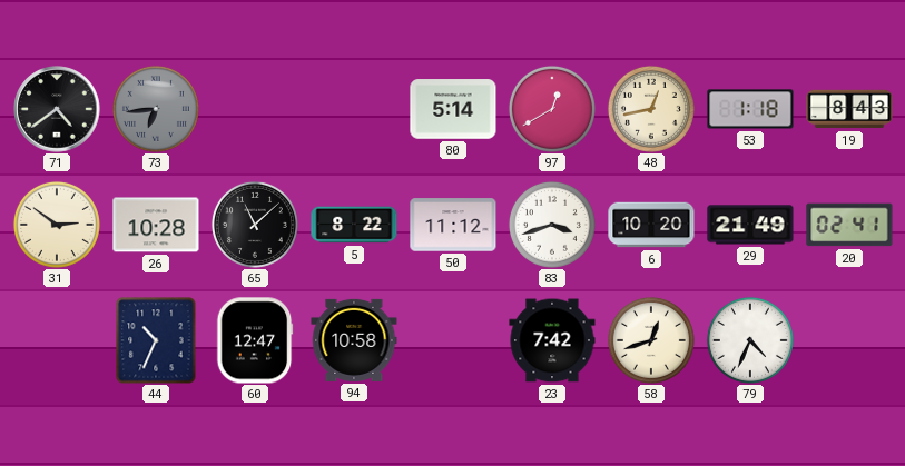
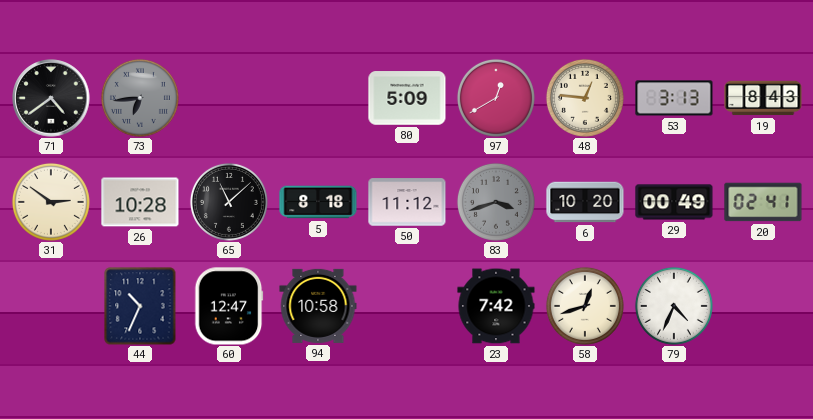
80: 5:14 -> 5:09
48: 12:43 -> 12:46
53: 1:18 -> 3:13
5: 8:22 -> 8:18
83 dial: white -> grey
29: 21:49 -> 00:49
